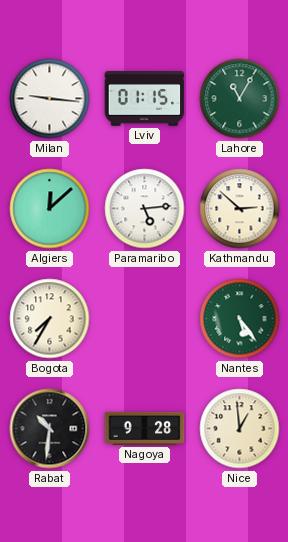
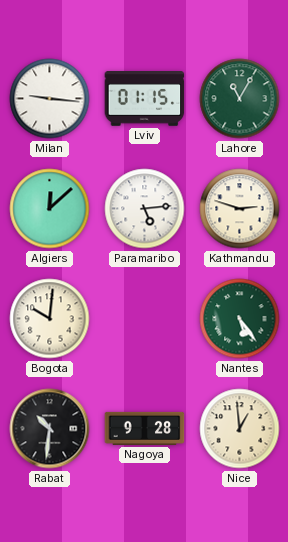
Kathmandu: 2:52 -> 2:48
Bogota: 7:35 -> 10:01
